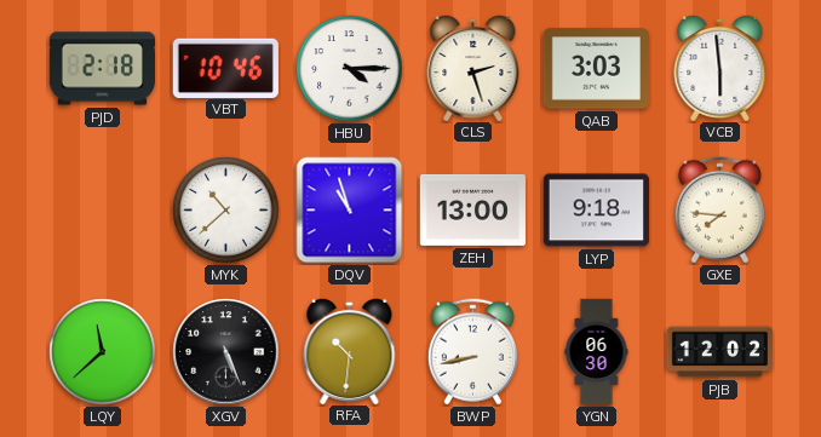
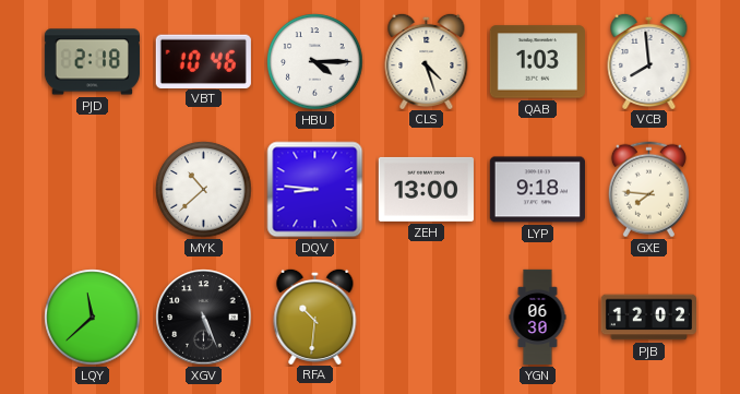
CLS: 2:27 -> 4:27
QAB: 3:03 -> 1:03
VCB: 5:59 -> 7:59
DQV: 10:57 -> 8:46
BWP: 8:43 -> none
